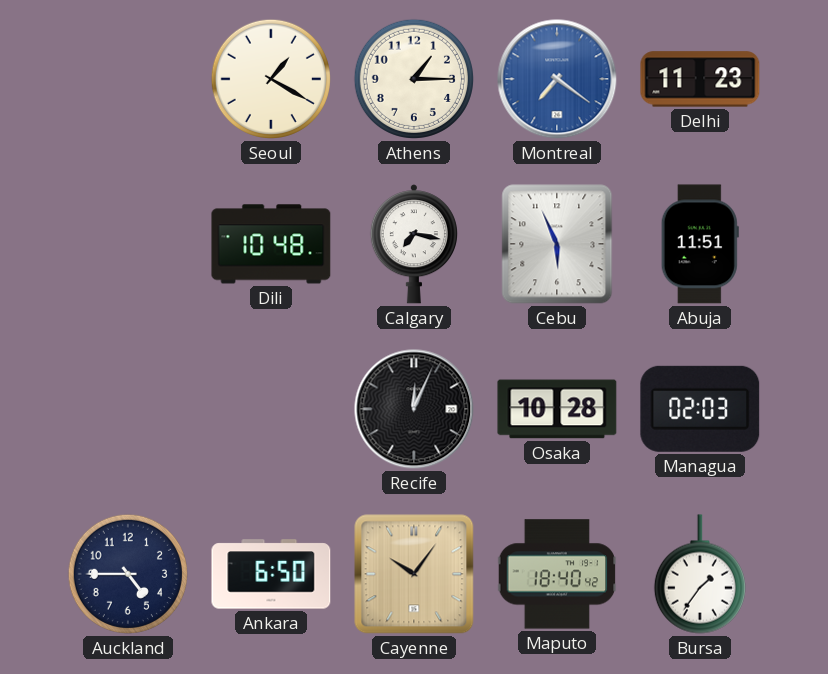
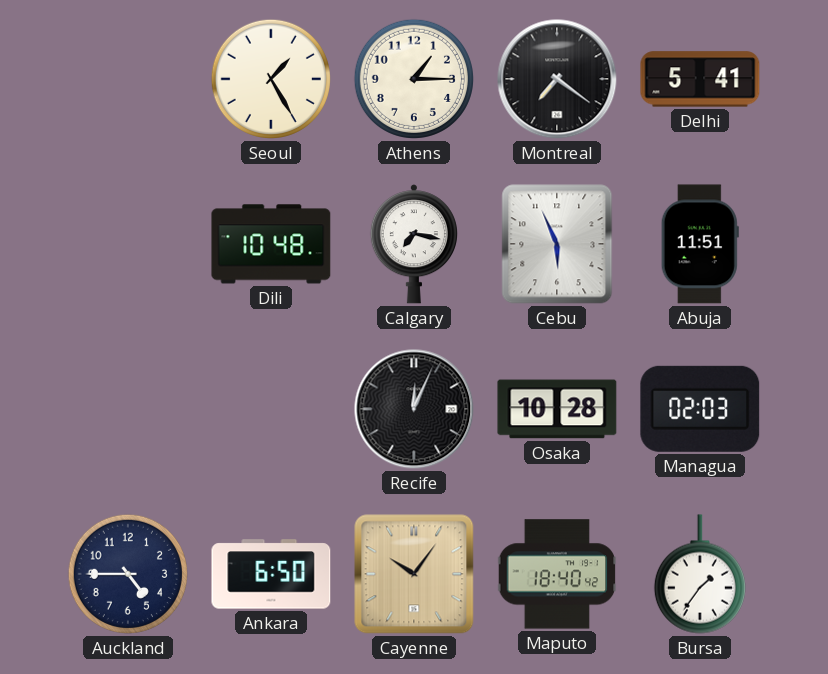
Seoul: 1:20 -> 1:25
Montreal dial: blue -> black
Delhi: 11:23 -> 5:41
